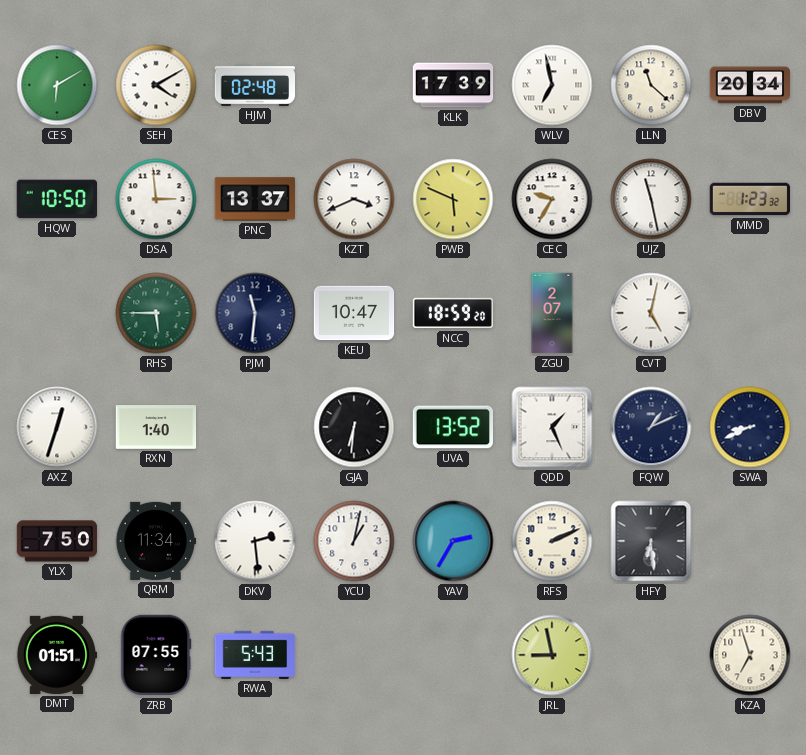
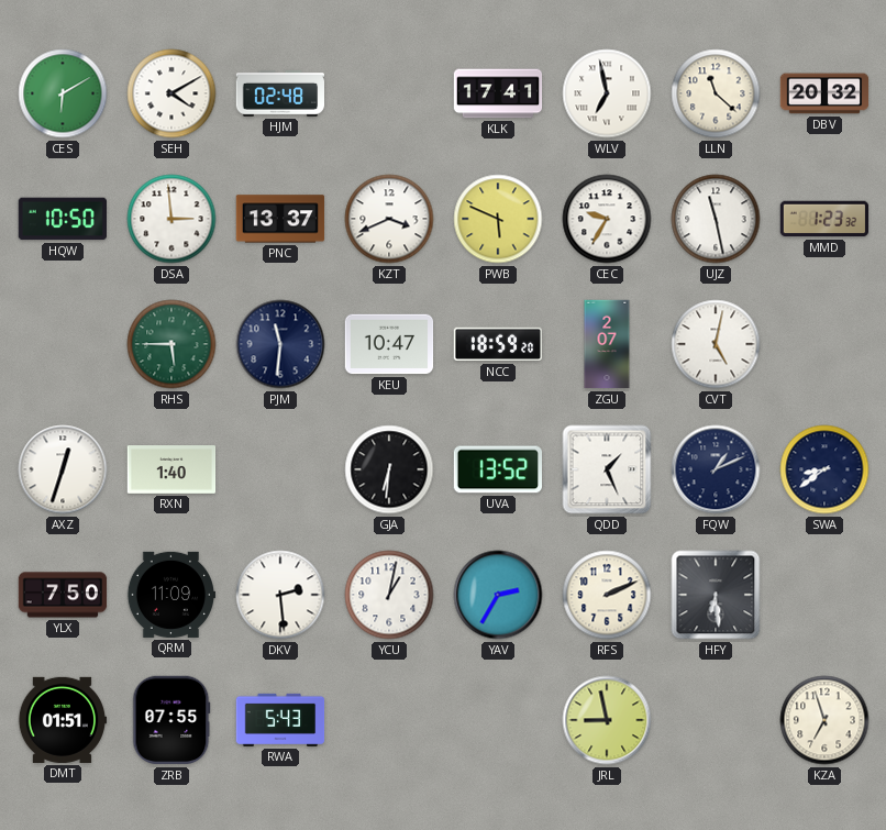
KLK: 17:39 -> 17:41
DBV: 20:34 -> 20:32
SWA: 8:41 -> 8:39
QRM: 11:34 -> 11:09
